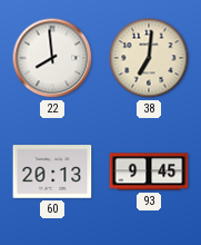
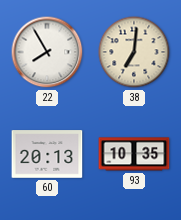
22: 7:59 -> 7:55
93: 9:45 -> 10:35
